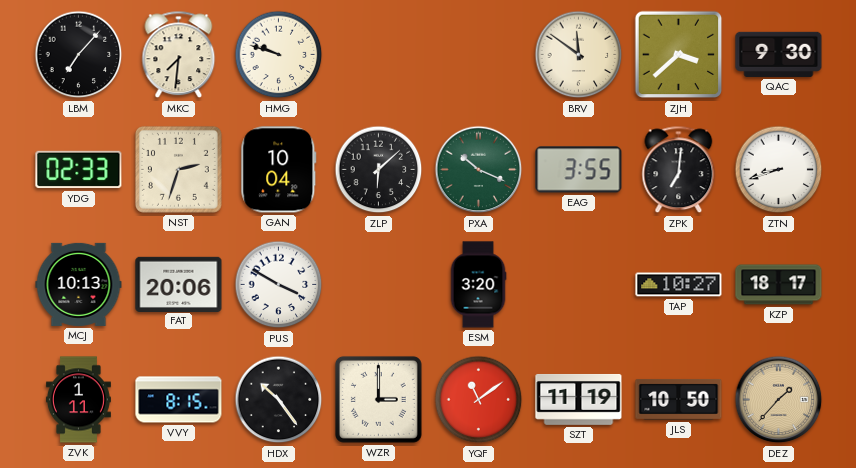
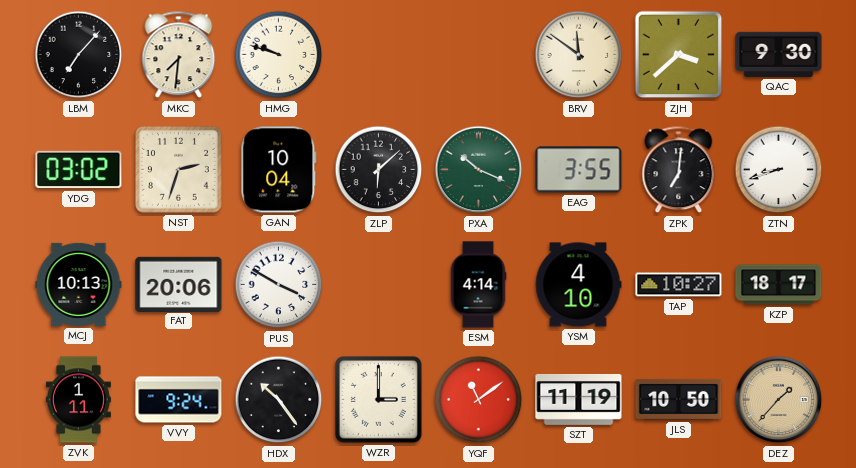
YDG: 02:33 -> 03:02
ESM: 3:20 -> 4:14
YSM: none -> 4:10
VVY: 8:15 -> 9:24
